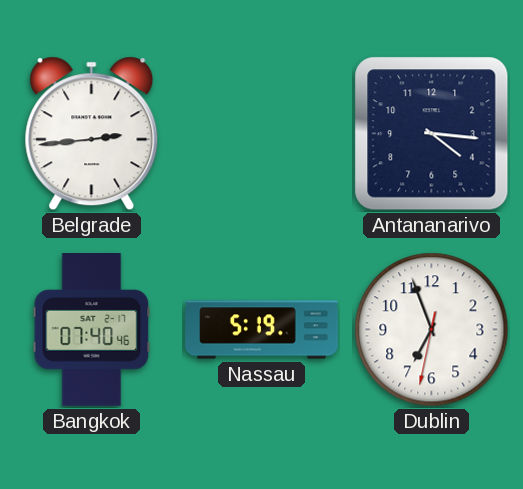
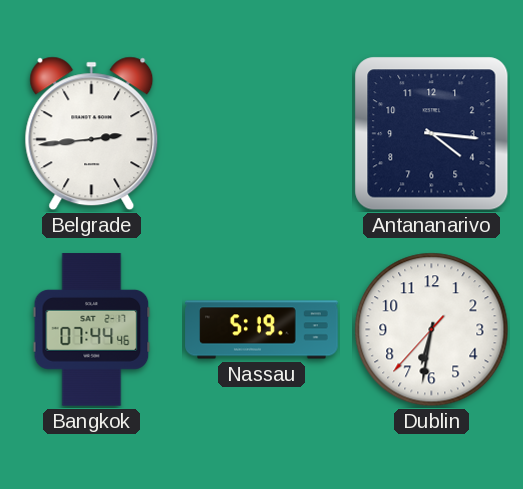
Bangkok: 07:40 -> 07:44
Dublin: 6:56 -> 6:31
